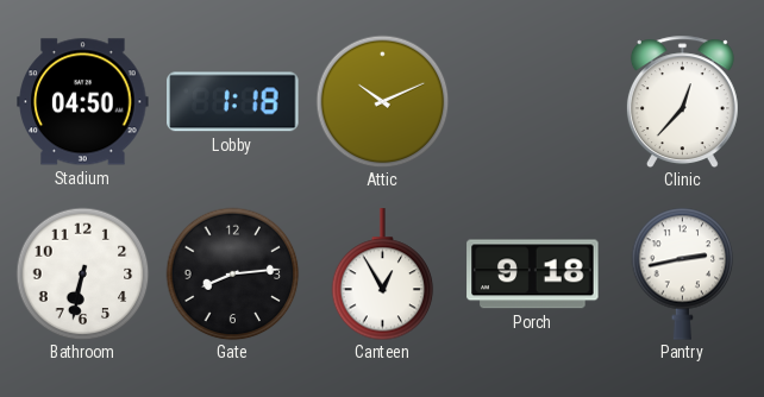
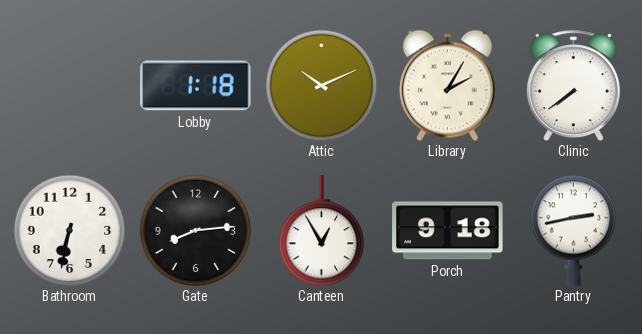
Stadium: 04:50 -> none
Library: none -> 2:05
Clinic: 12:37 -> 7:39
